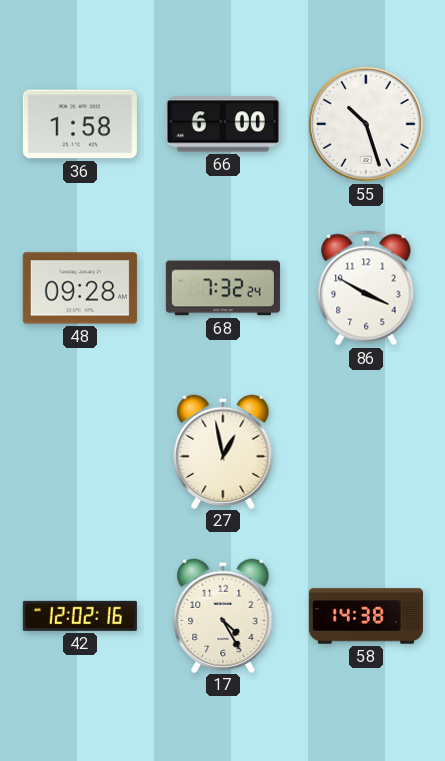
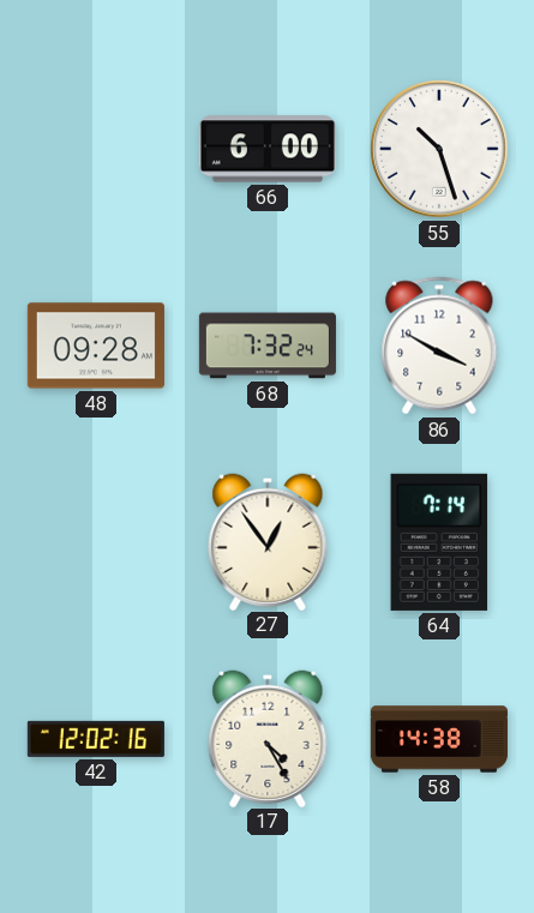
36: 1:58 -> none
27: 12:58 -> 12:54
64: none -> 7:14
